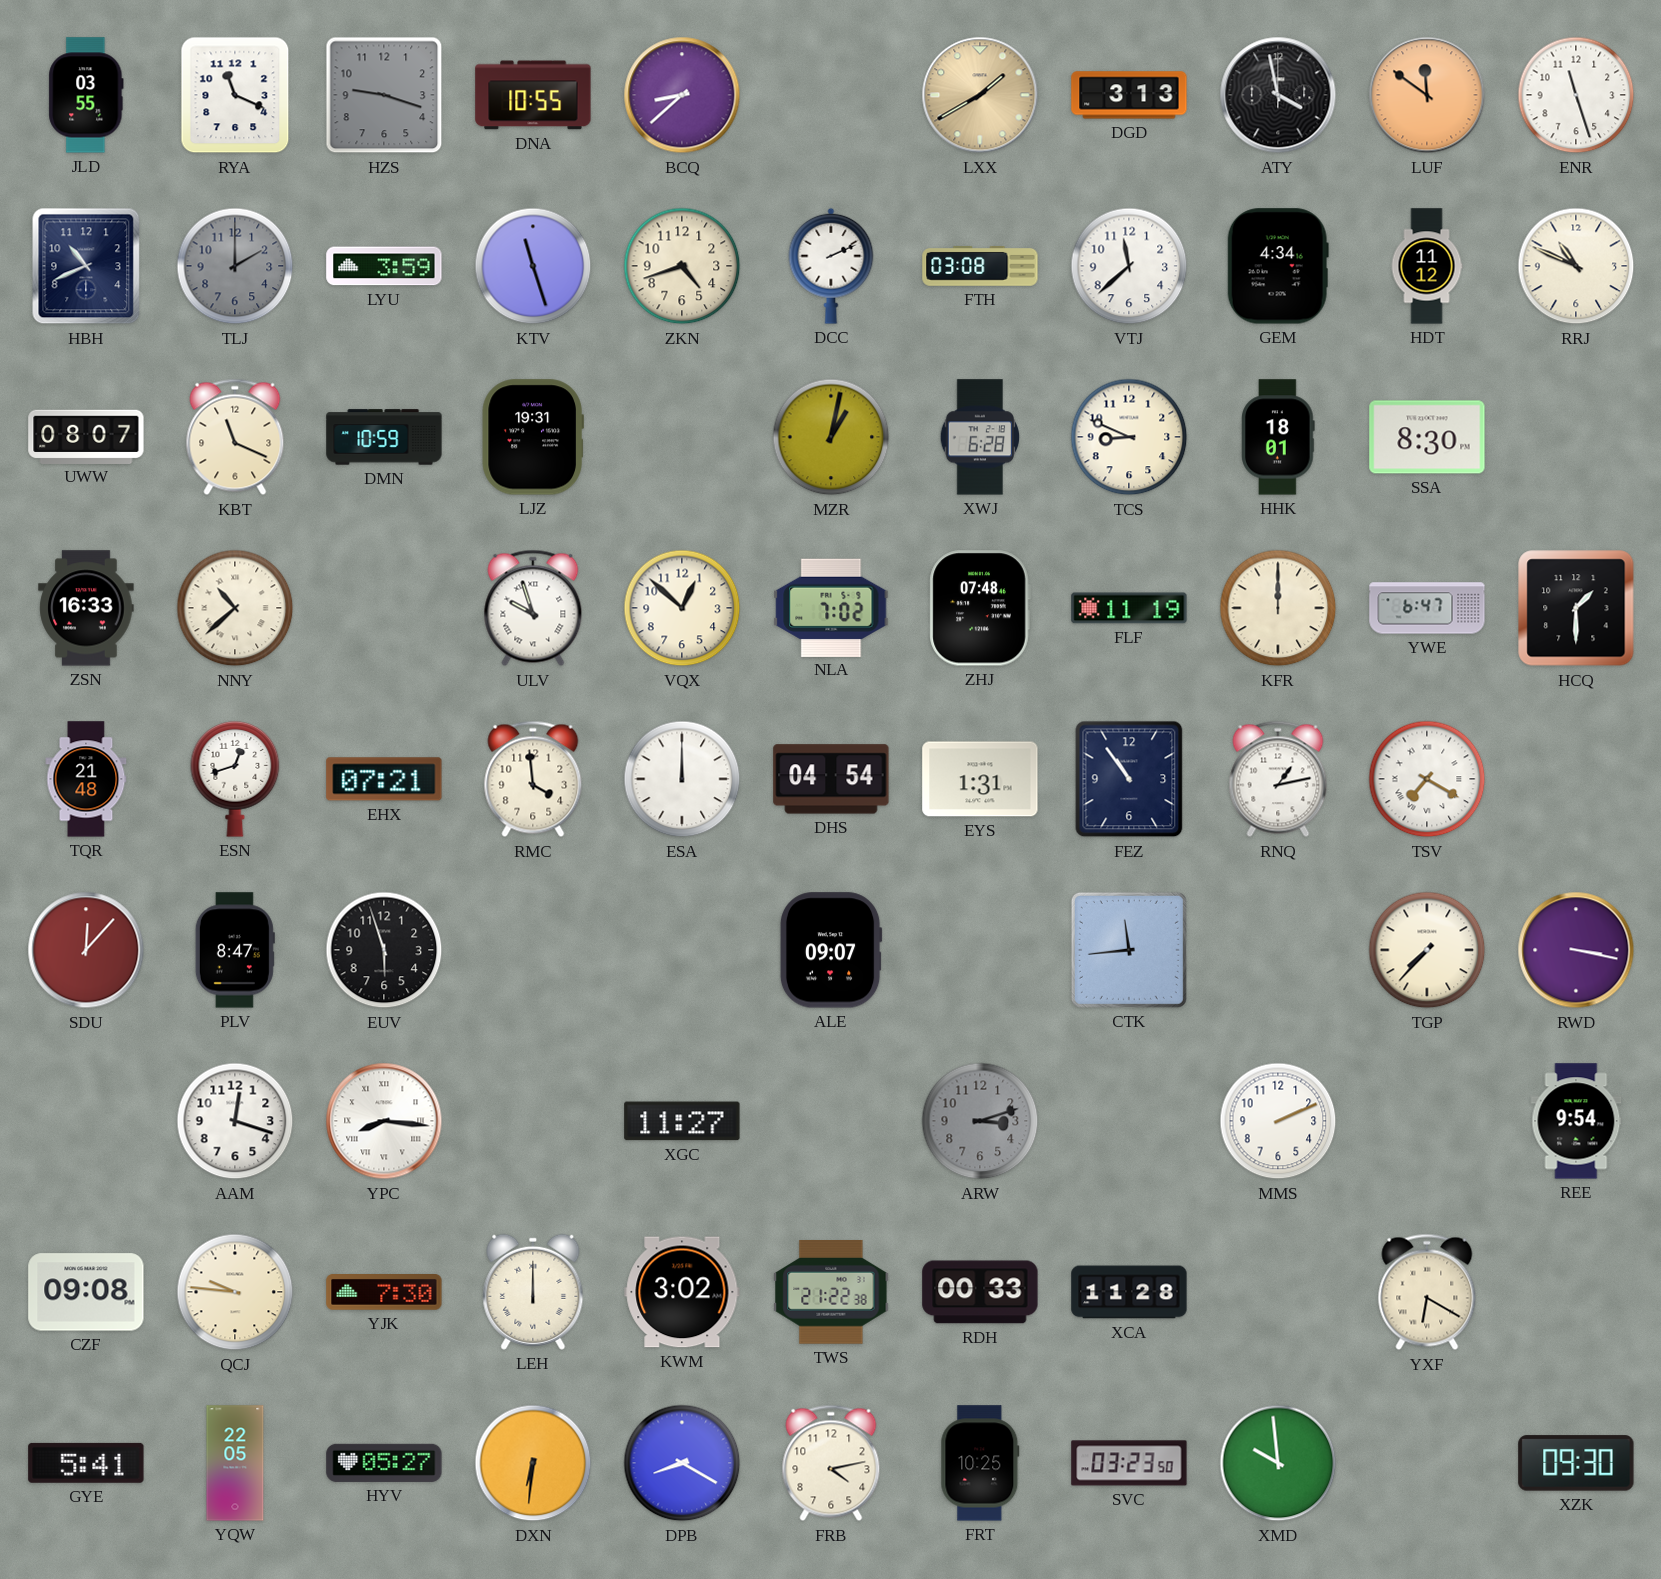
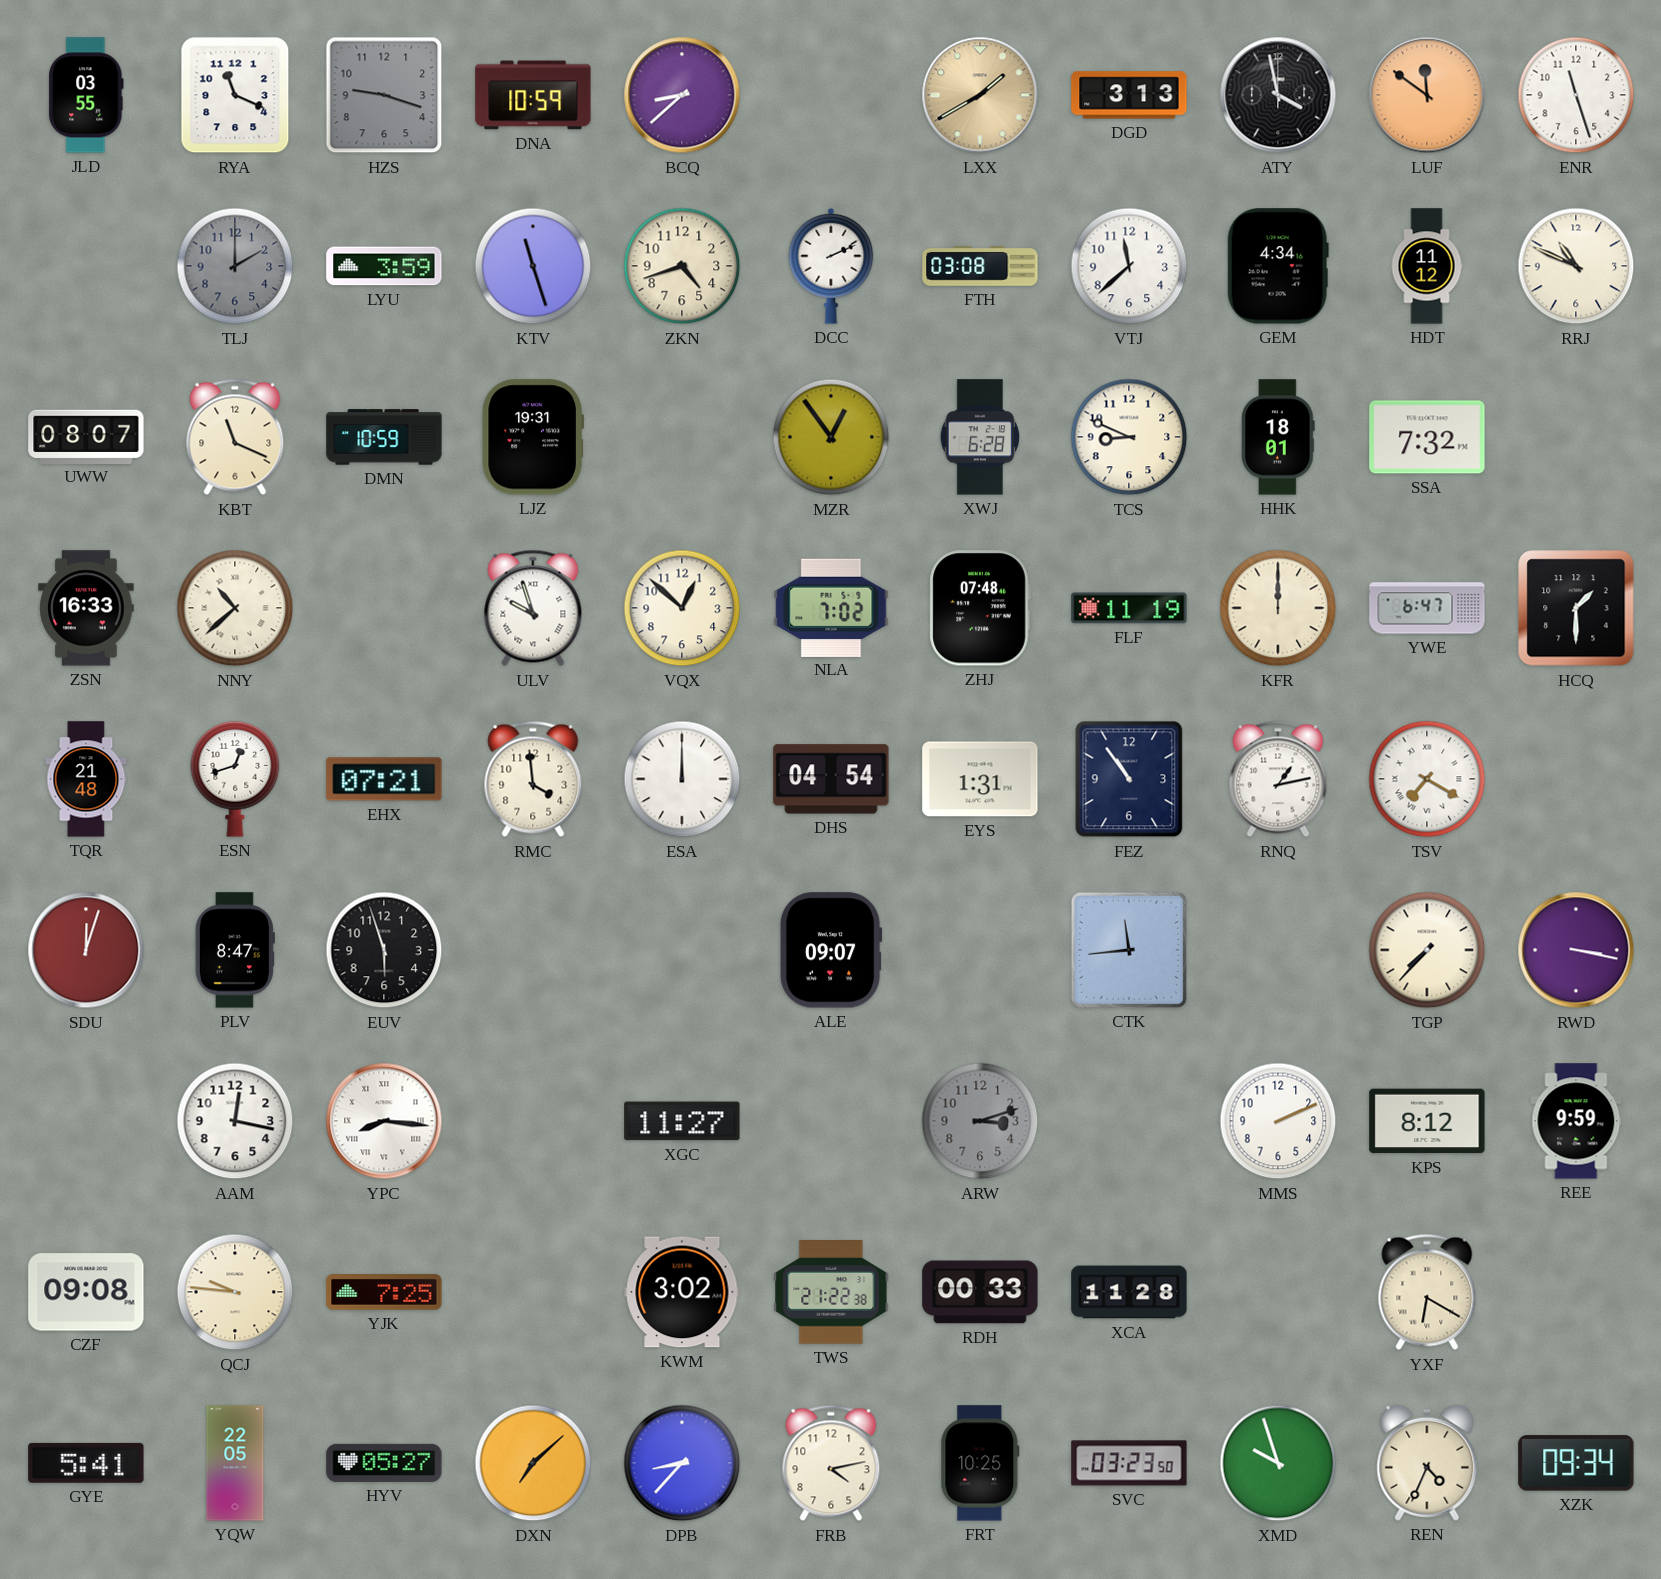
DNA: 10:55 -> 10:59
HBH: 10:41 -> none
MZR: 1:02 -> 12:54
SSA: 8:30 -> 7:32
SDU: 12:07 -> 12:03
AAM: 12:18 -> 12:17
KPS: none -> 8:12
REE: 9:54 -> 9:59
YJK: 7:30 -> 7:25
LEH: 12:00 -> none
DXN: 6:31 -> 7:08
DPB: 8:20 -> 8:37
XMD: 9:59 -> 9:57
REN: none -> 4:34
XZK: 09:30 -> 09:34
